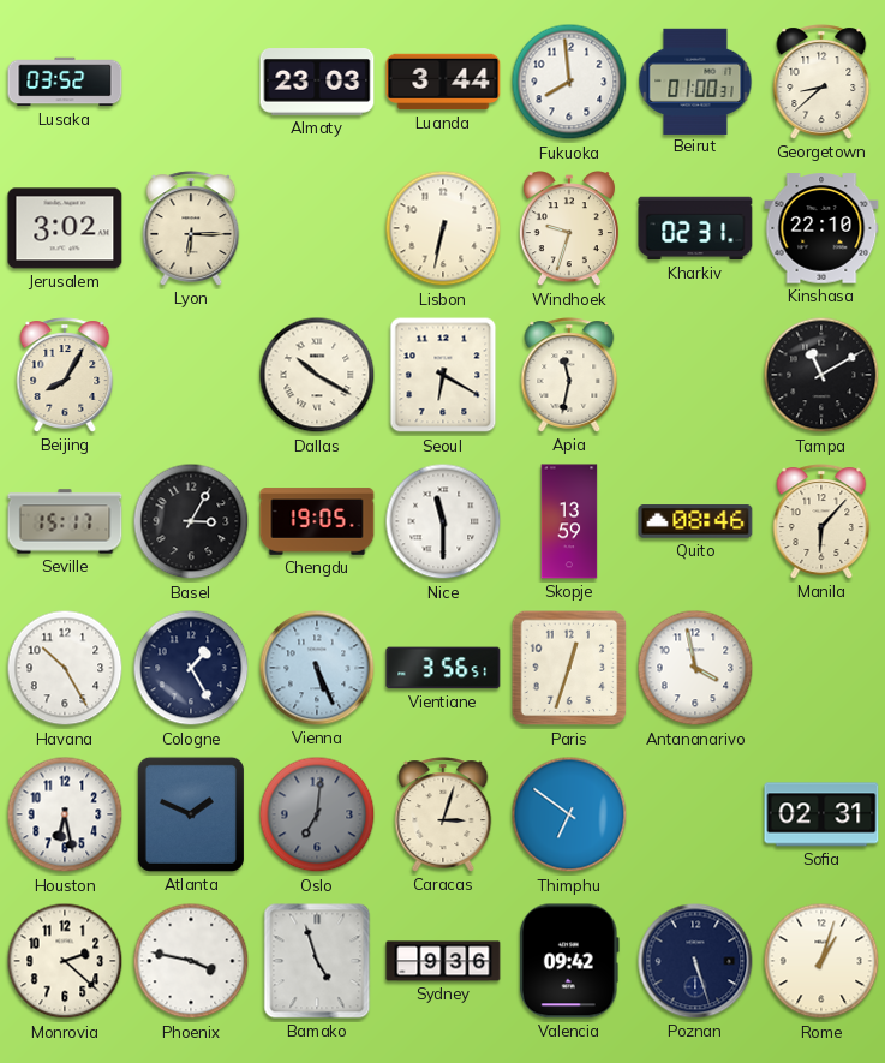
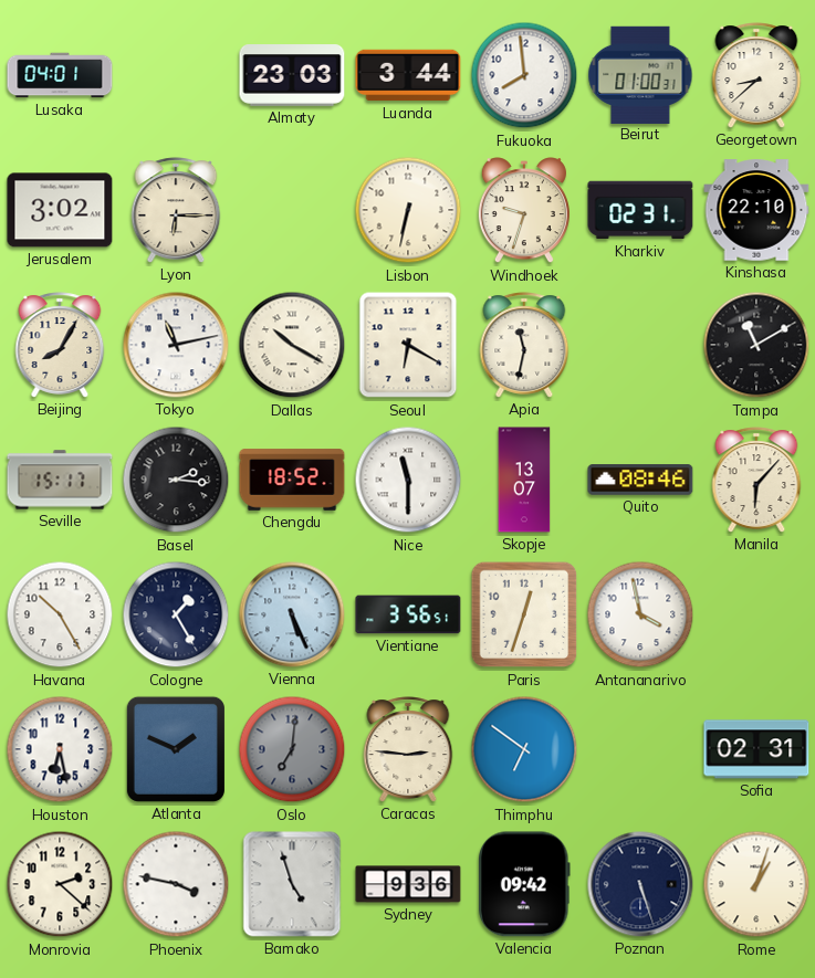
Lusaka: 03:52 -> 04:01
Tokyo: none -> 11:13
Basel: 3:05 -> 2:16
Chengdu: 19:05 -> 18:52
Skopje: 13:59 -> 13:07
Caracas: 3:03 -> 2:46
